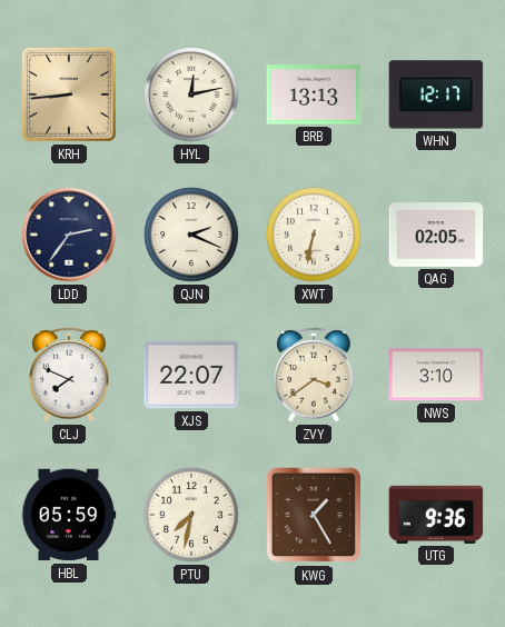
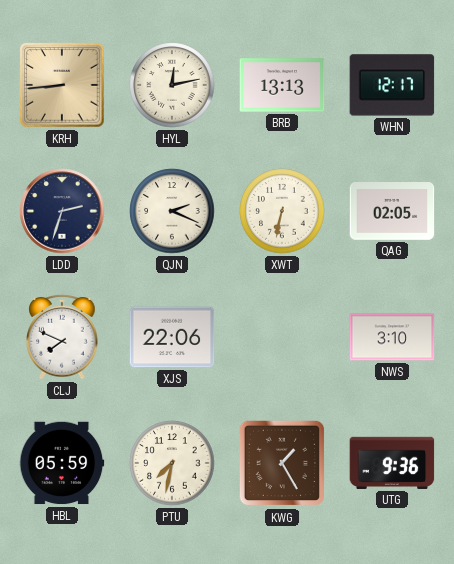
LDD: 2:36 -> 2:33
XJS: 22:07 -> 22:06
ZVY: 3:39 -> none
